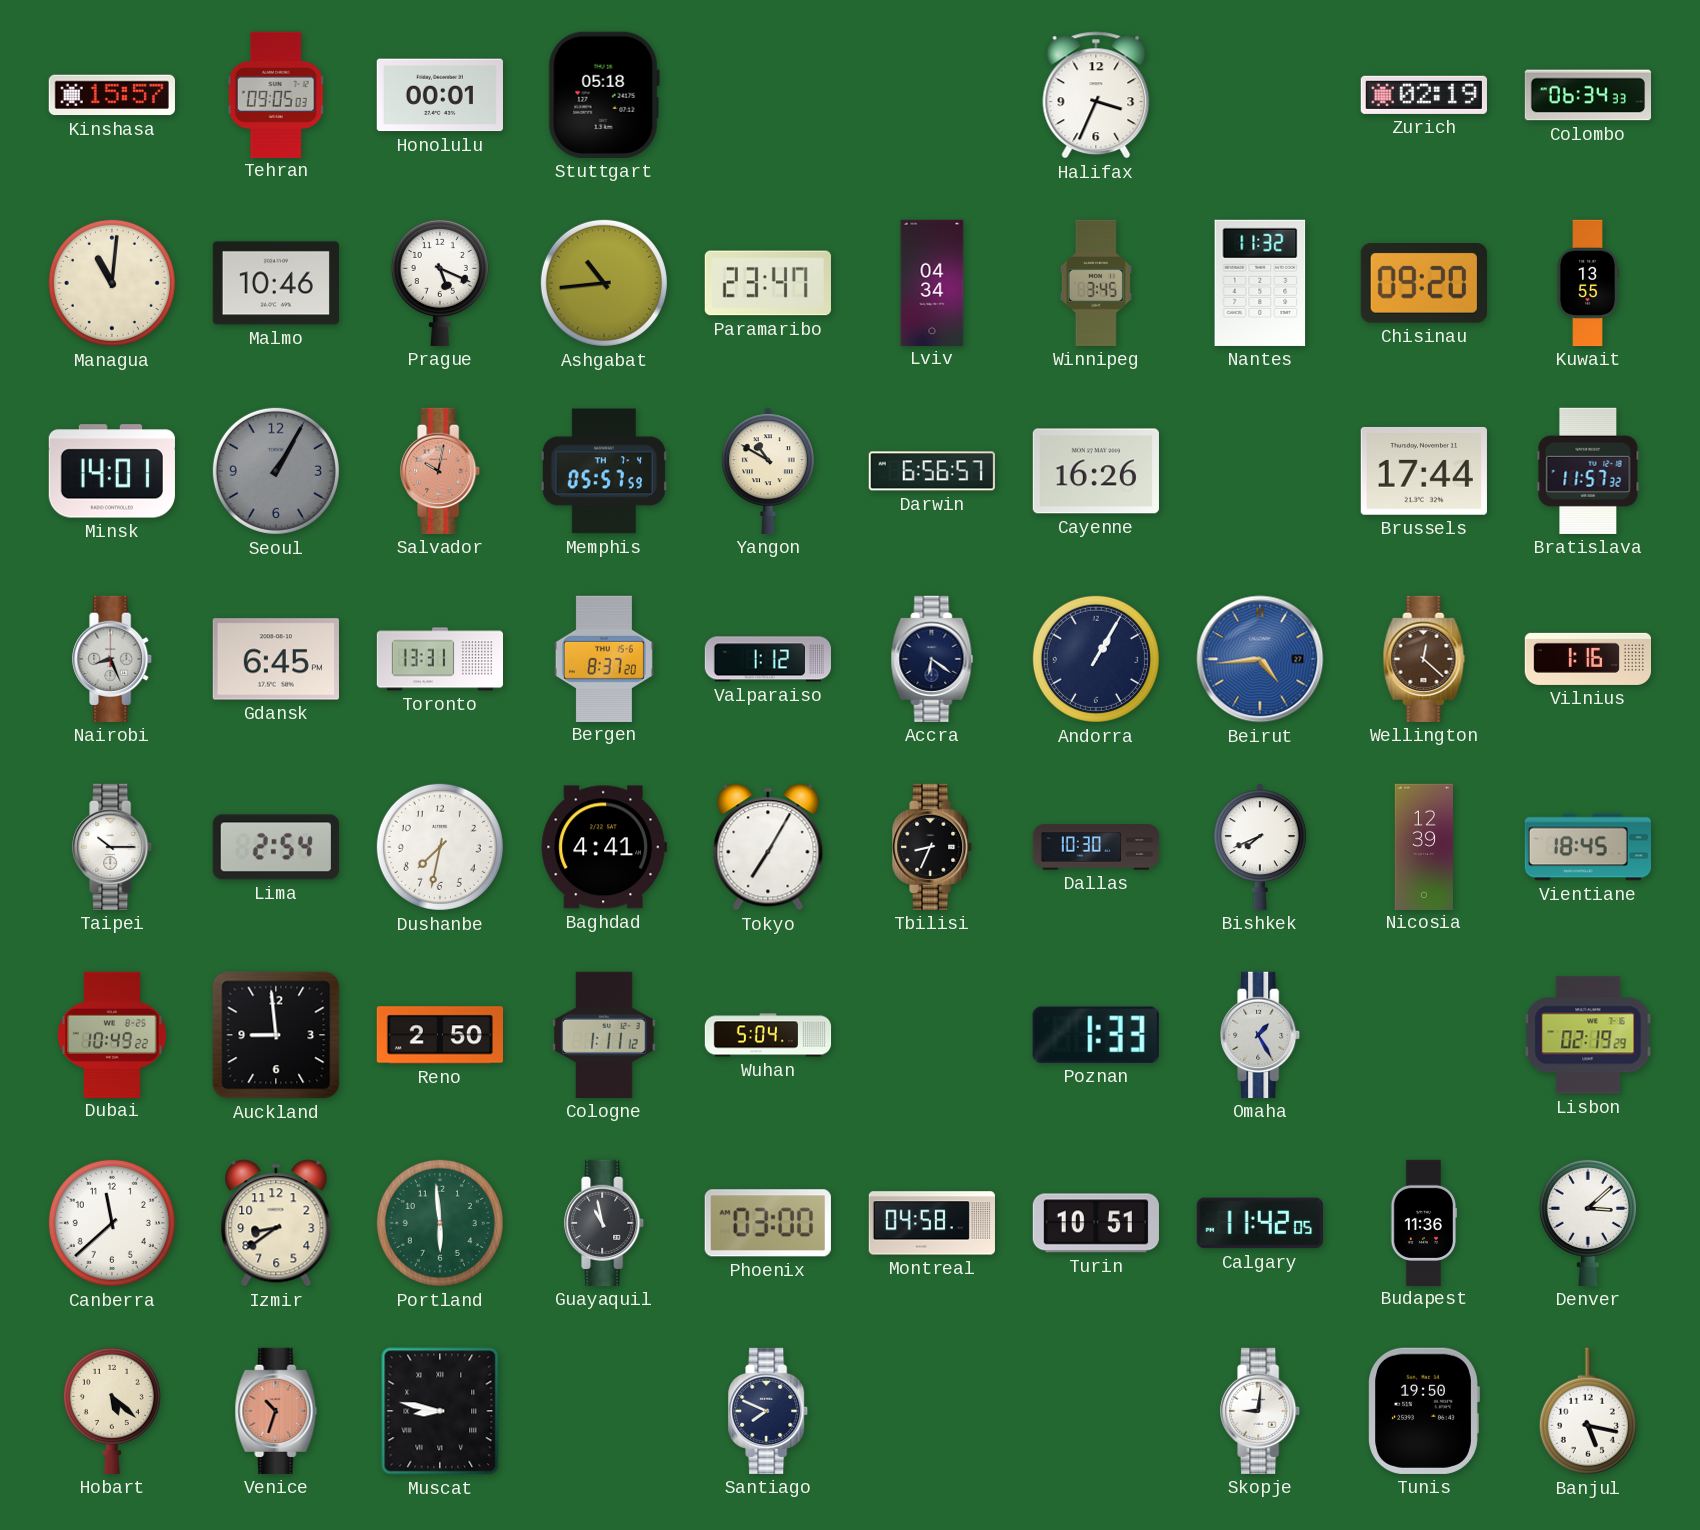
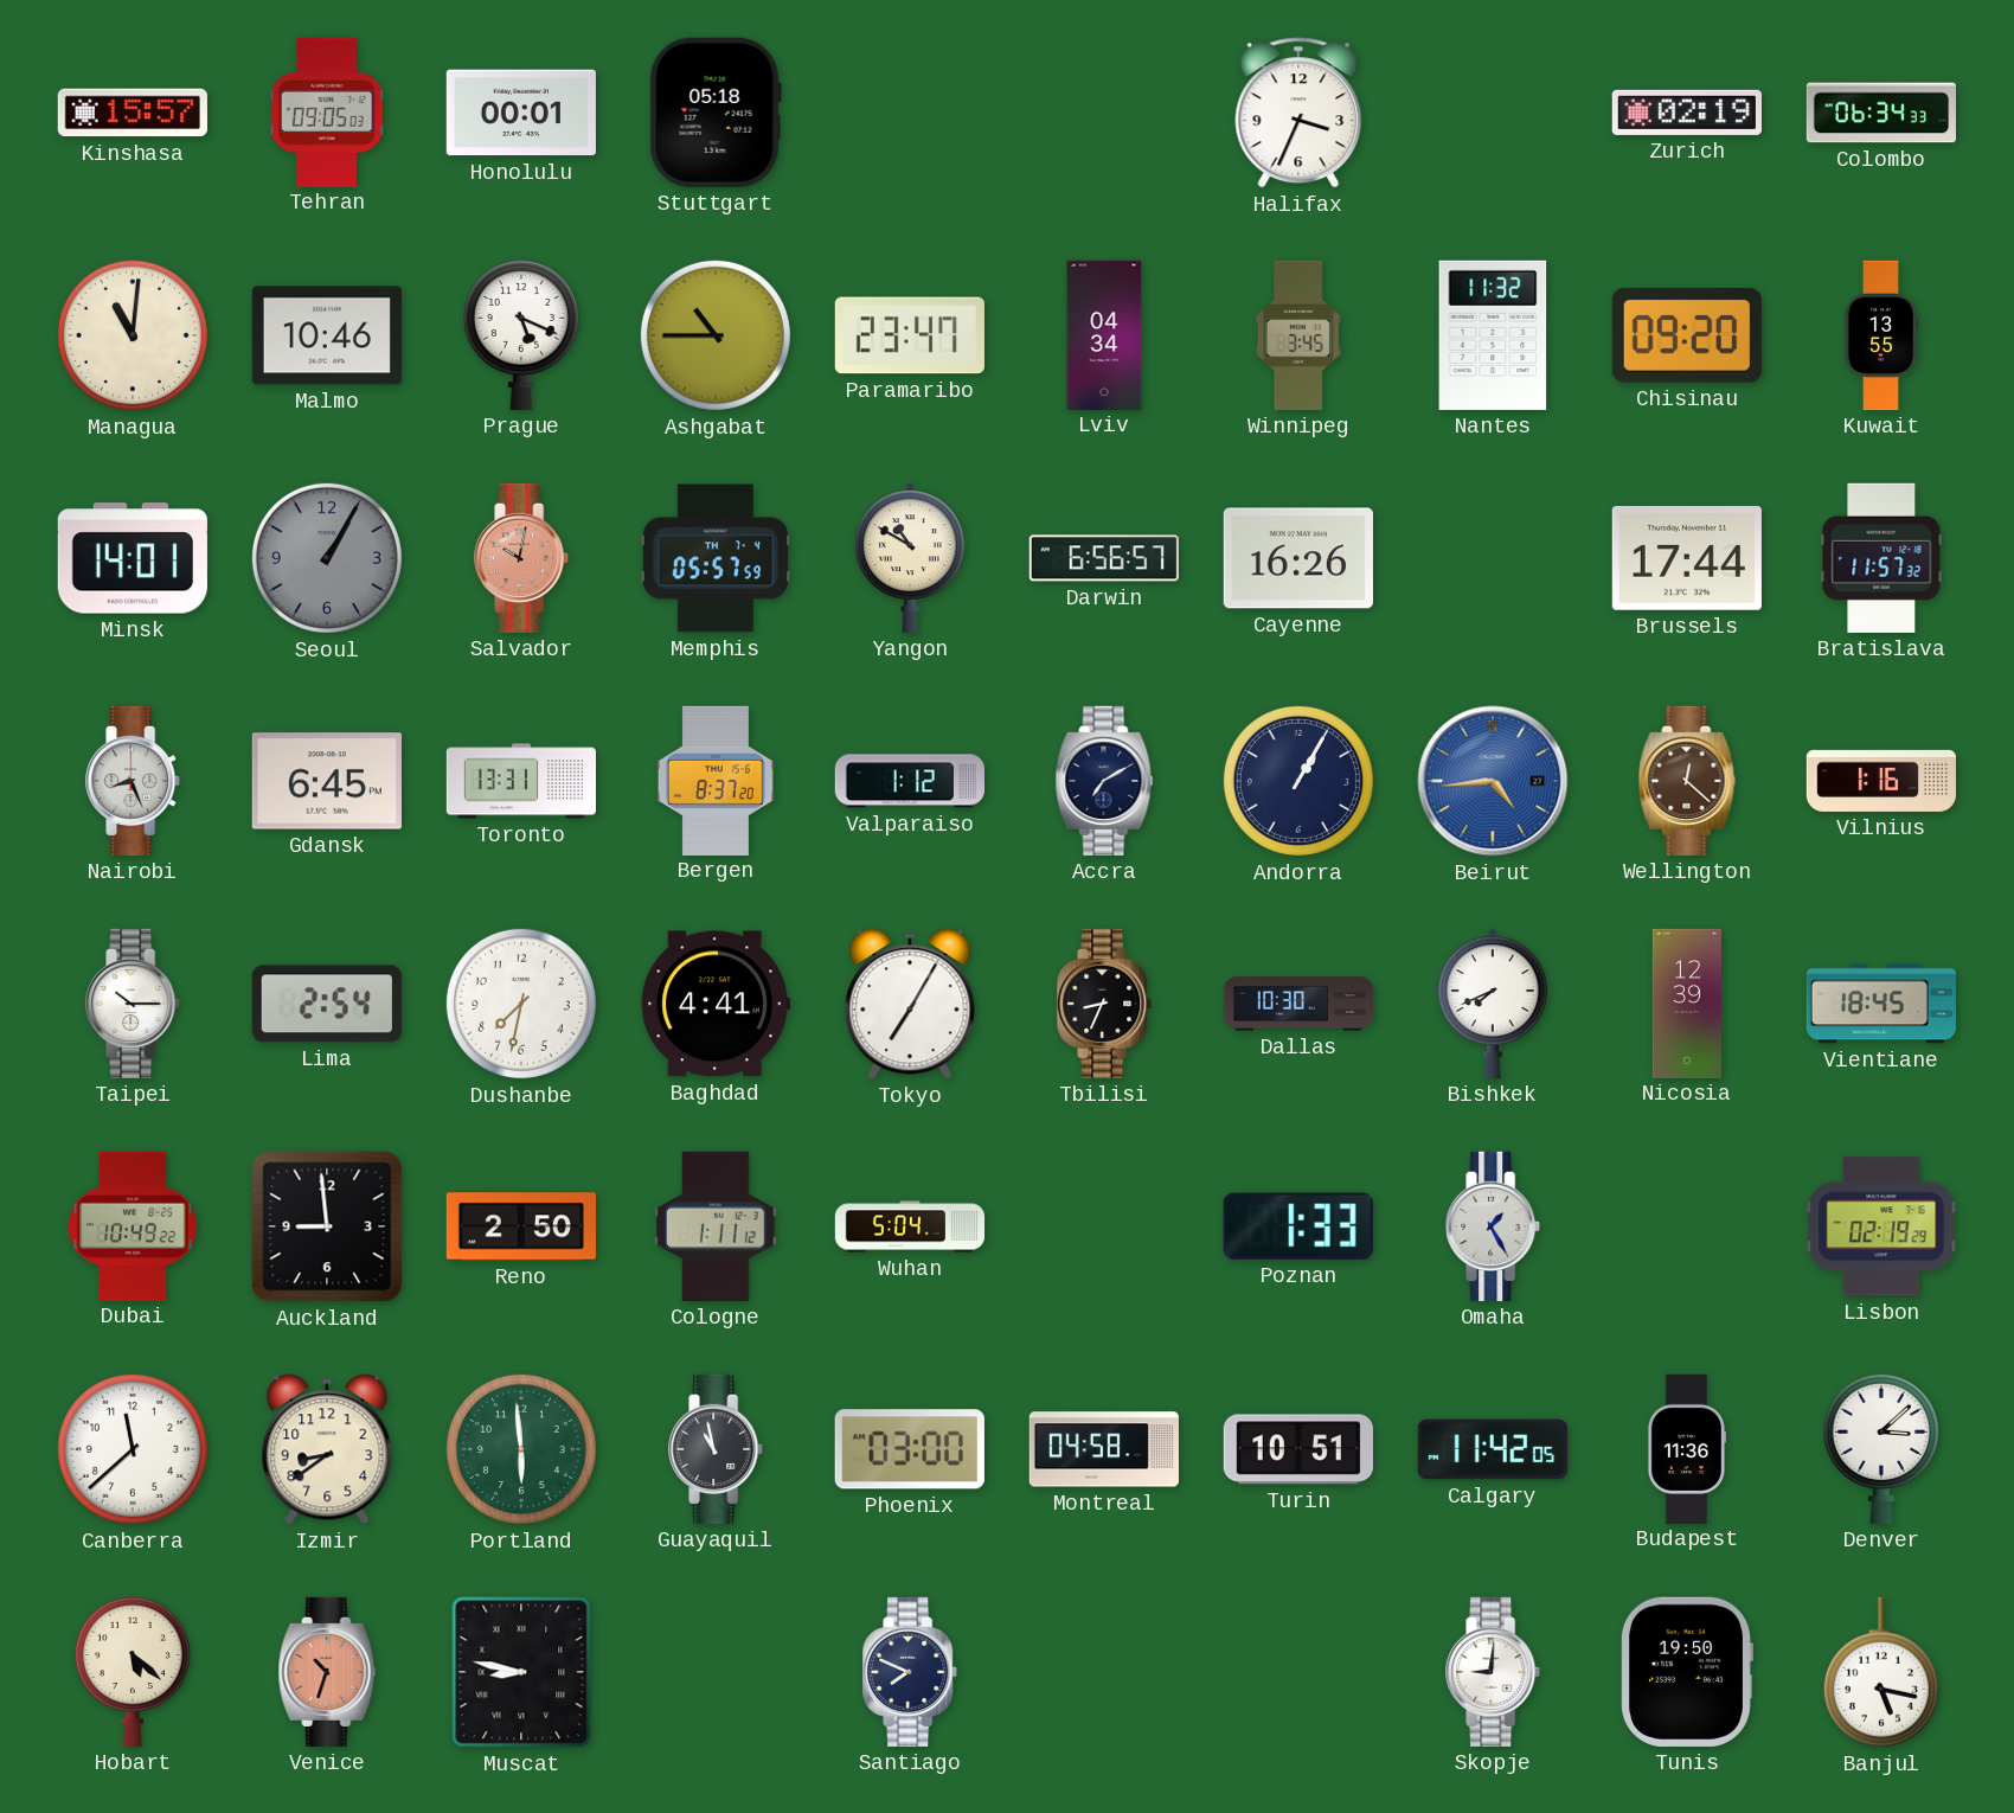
Ashgabat: 10:44 -> 10:45
Accra: 6:21 -> 7:10
